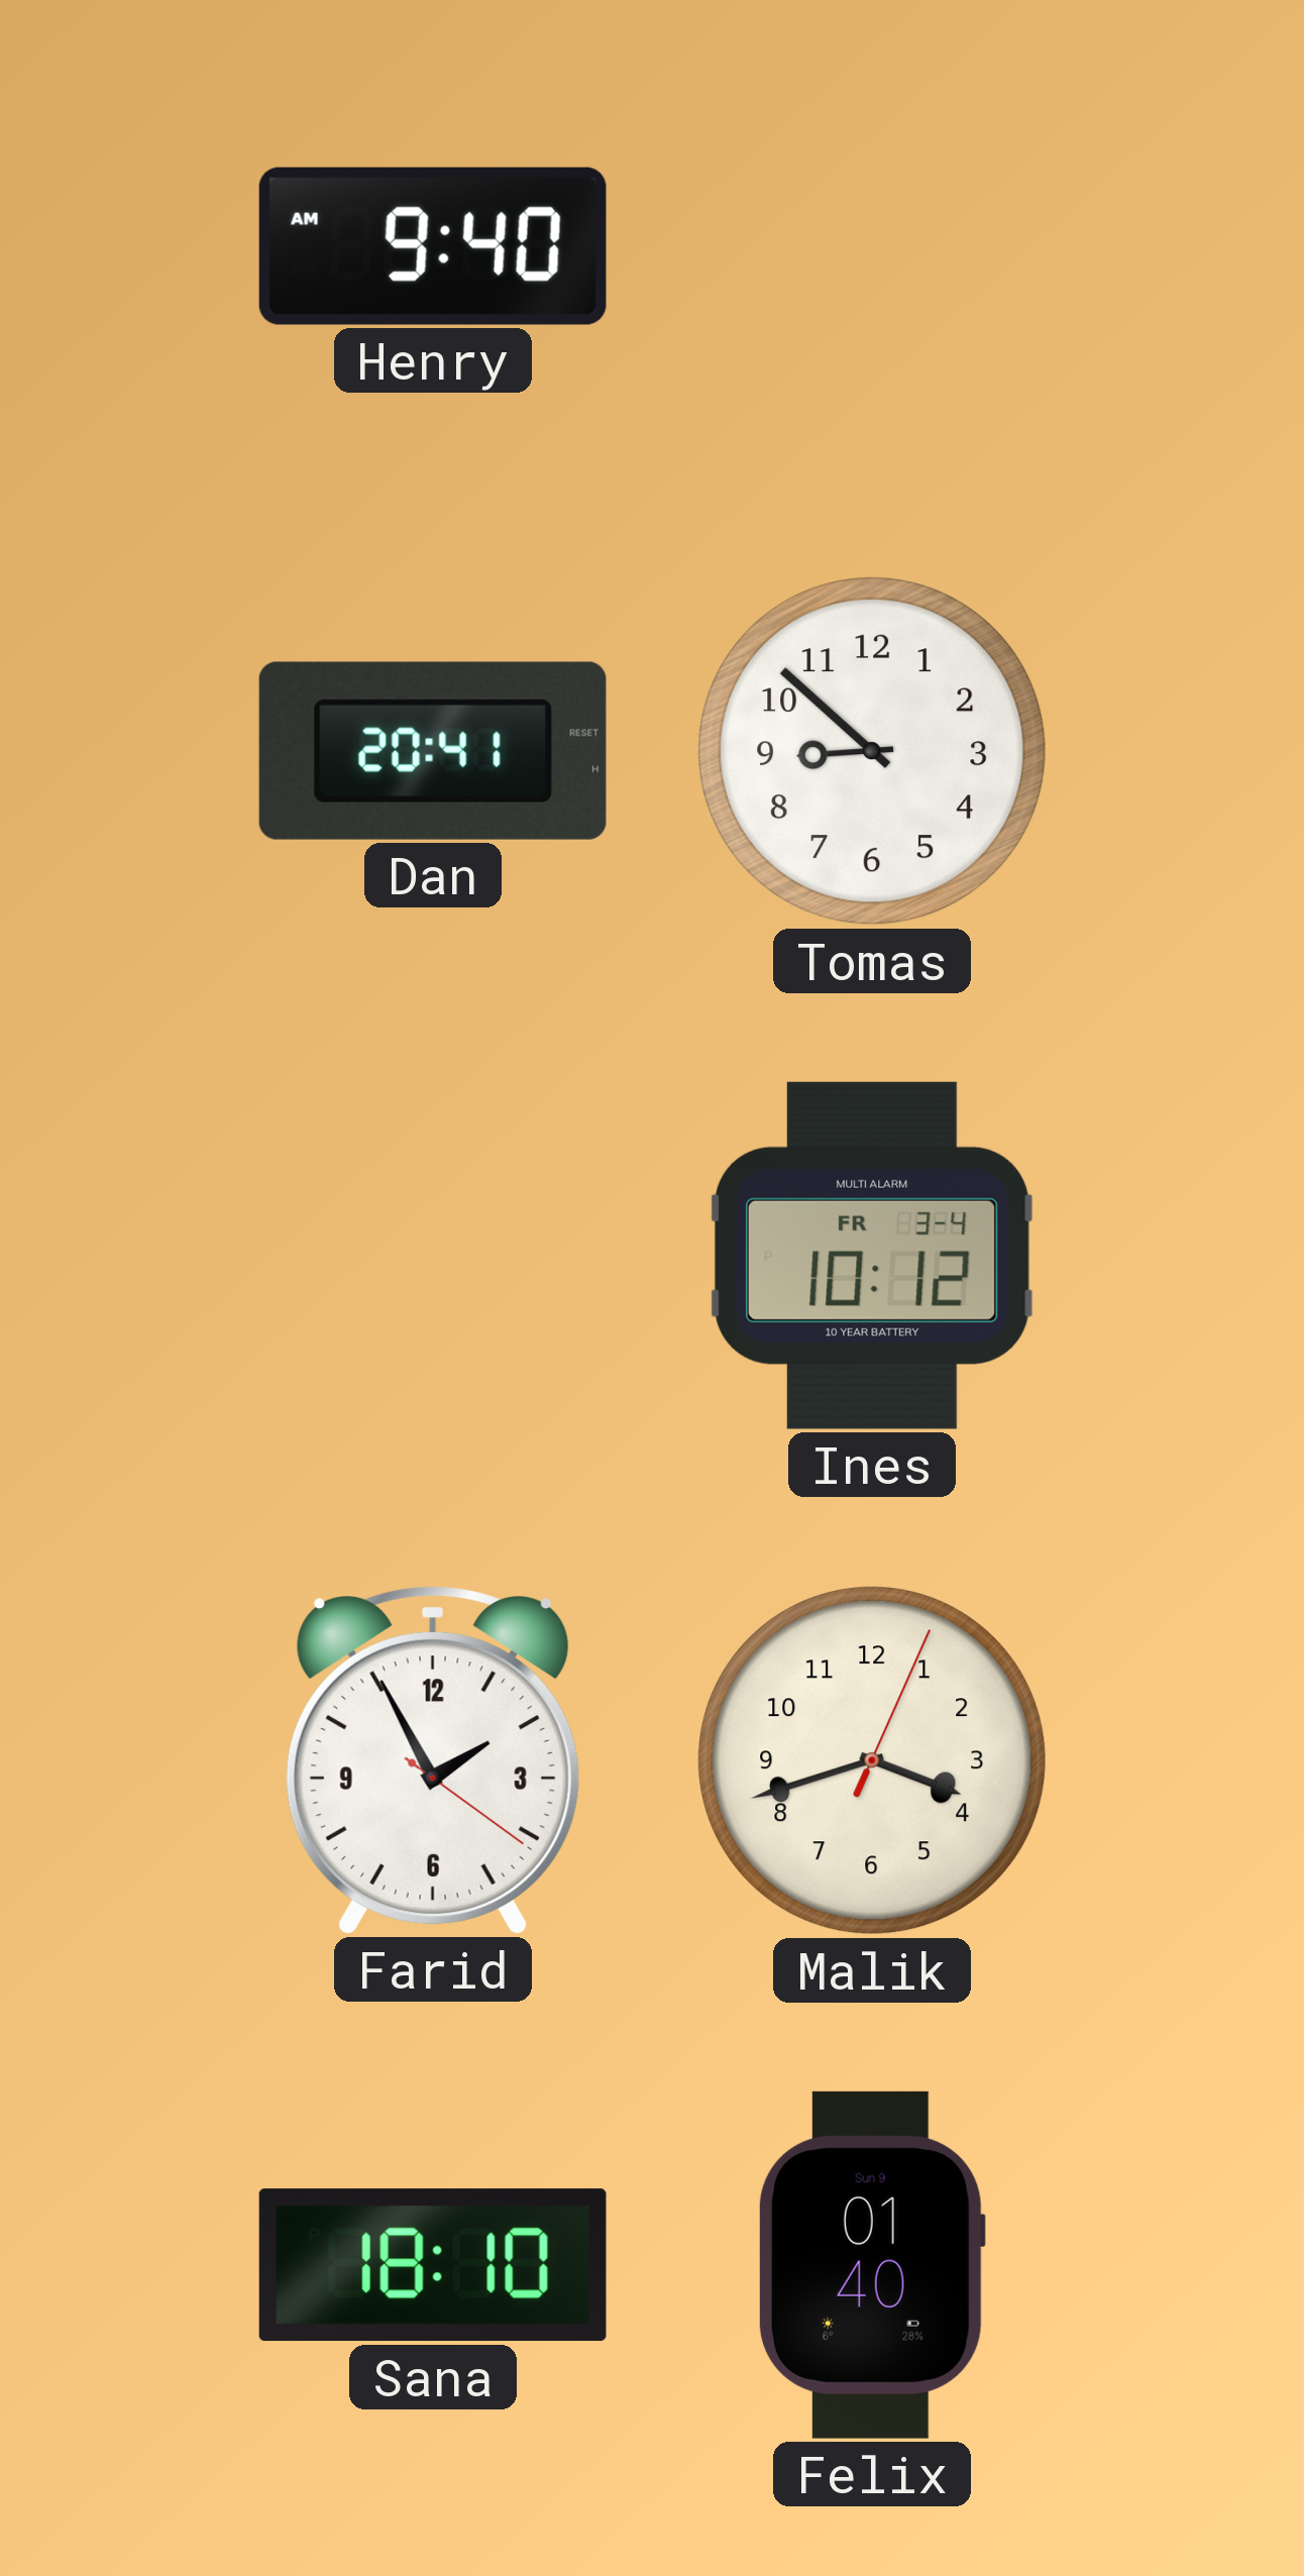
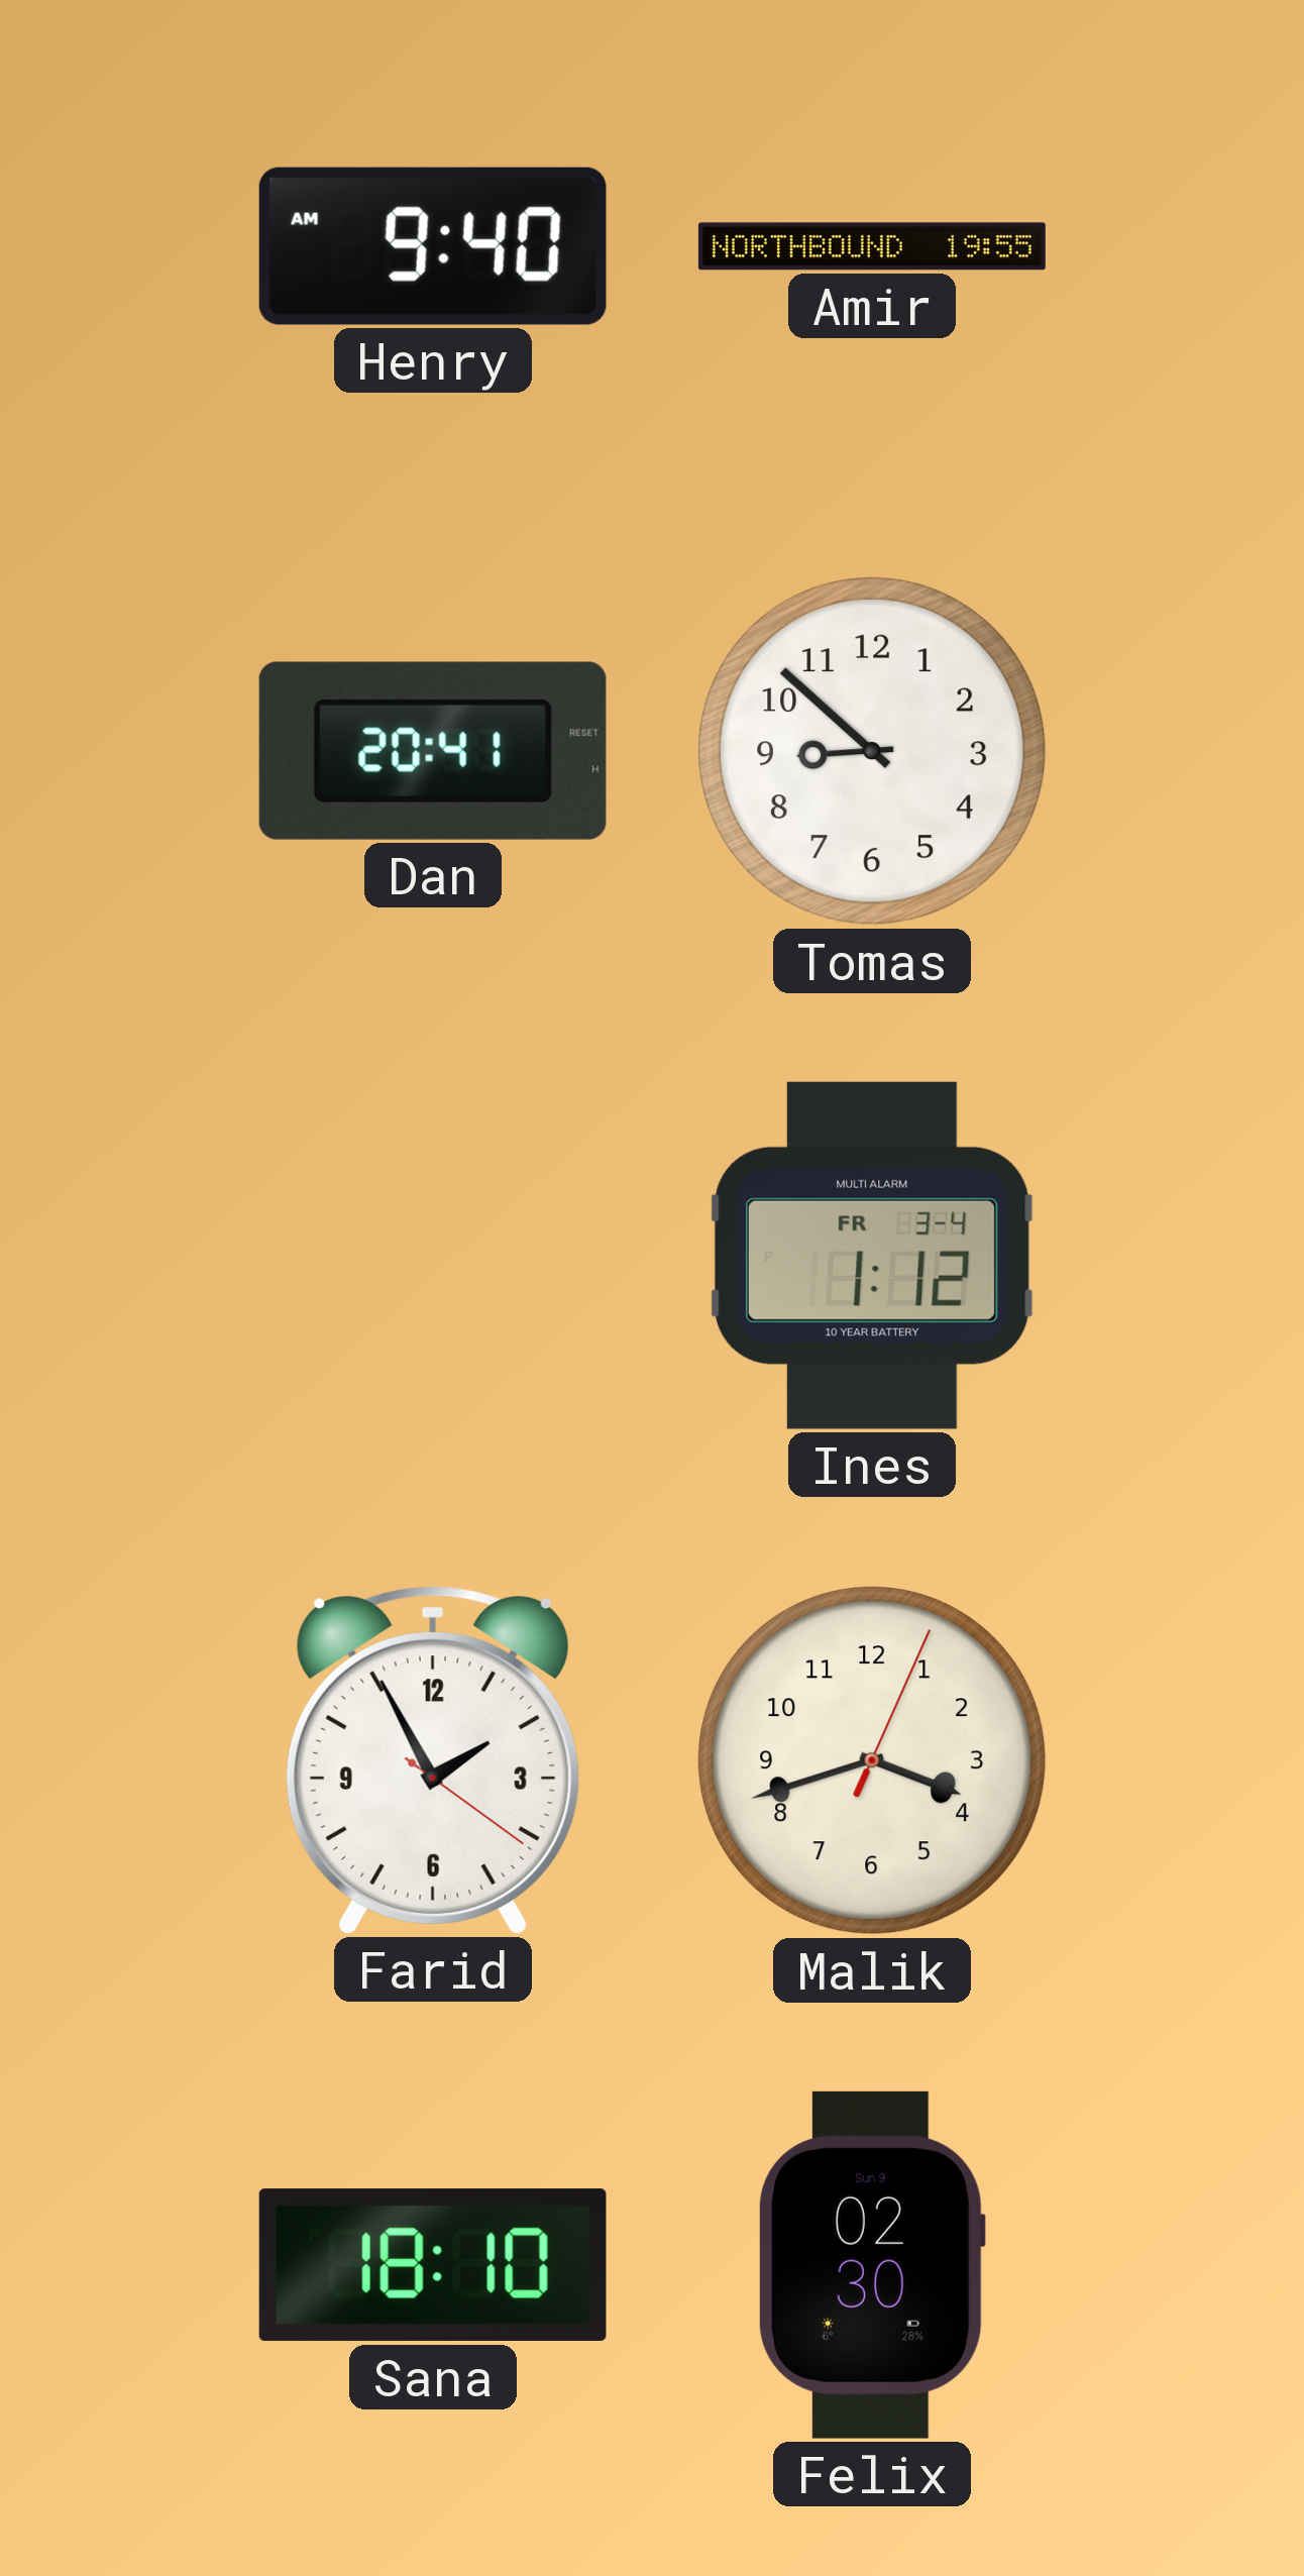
Amir: none -> 19:55
Ines: 10:12 -> 1:12
Felix: 01:40 -> 02:30
